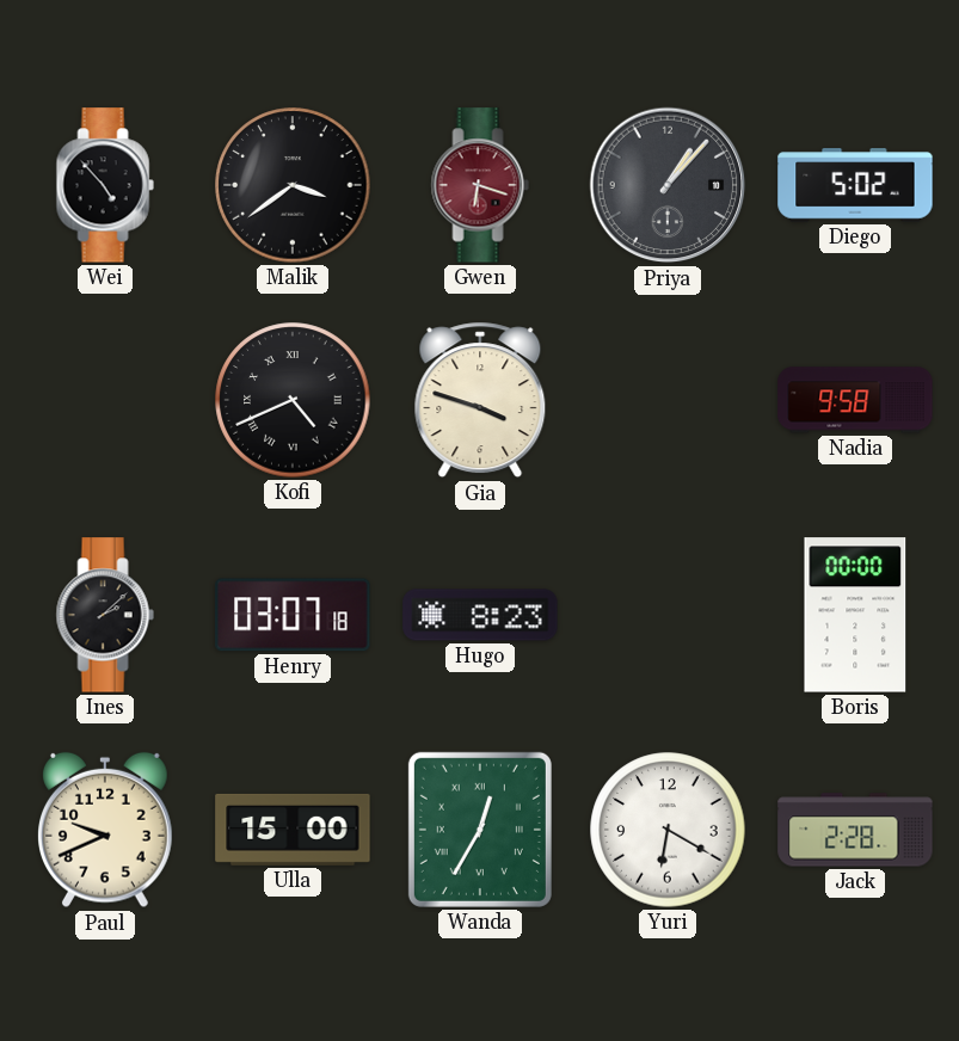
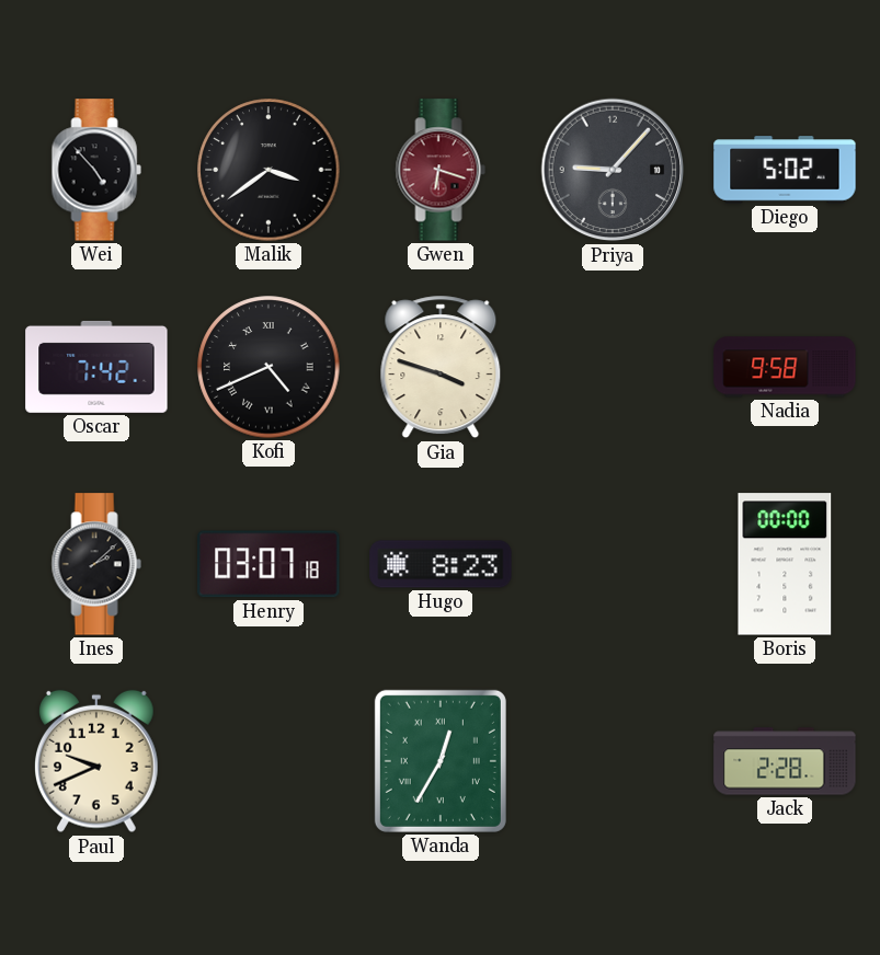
Priya: 1:07 -> 9:07
Oscar: none -> 7:42
Ulla: 15:00 -> none
Yuri: 6:20 -> none
